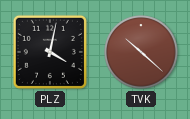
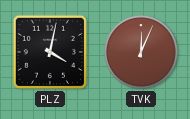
TVK: 10:22 -> 12:04
